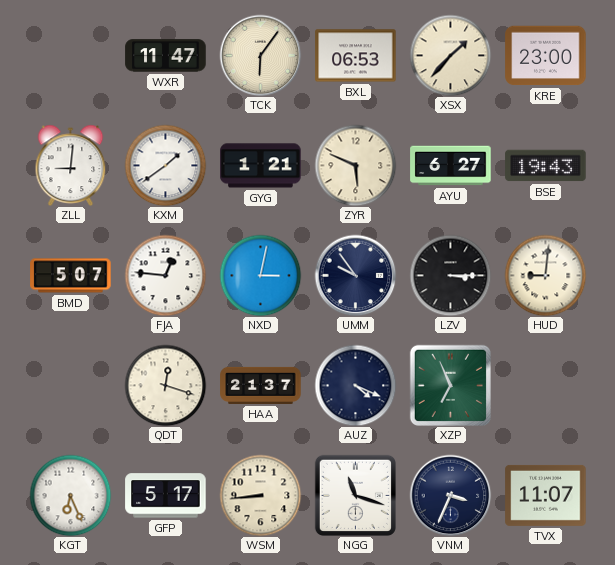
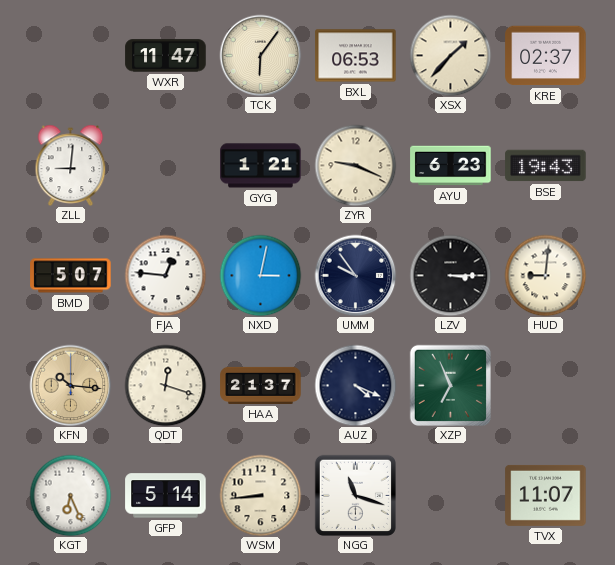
KRE: 23:00 -> 02:37
KXM: 1:39 -> none
ZYR: 5:49 -> 9:19
AYU: 6:27 -> 6:23
KFN: none -> 10:16
GFP: 5:17 -> 5:14
VNM: 3:34 -> none
